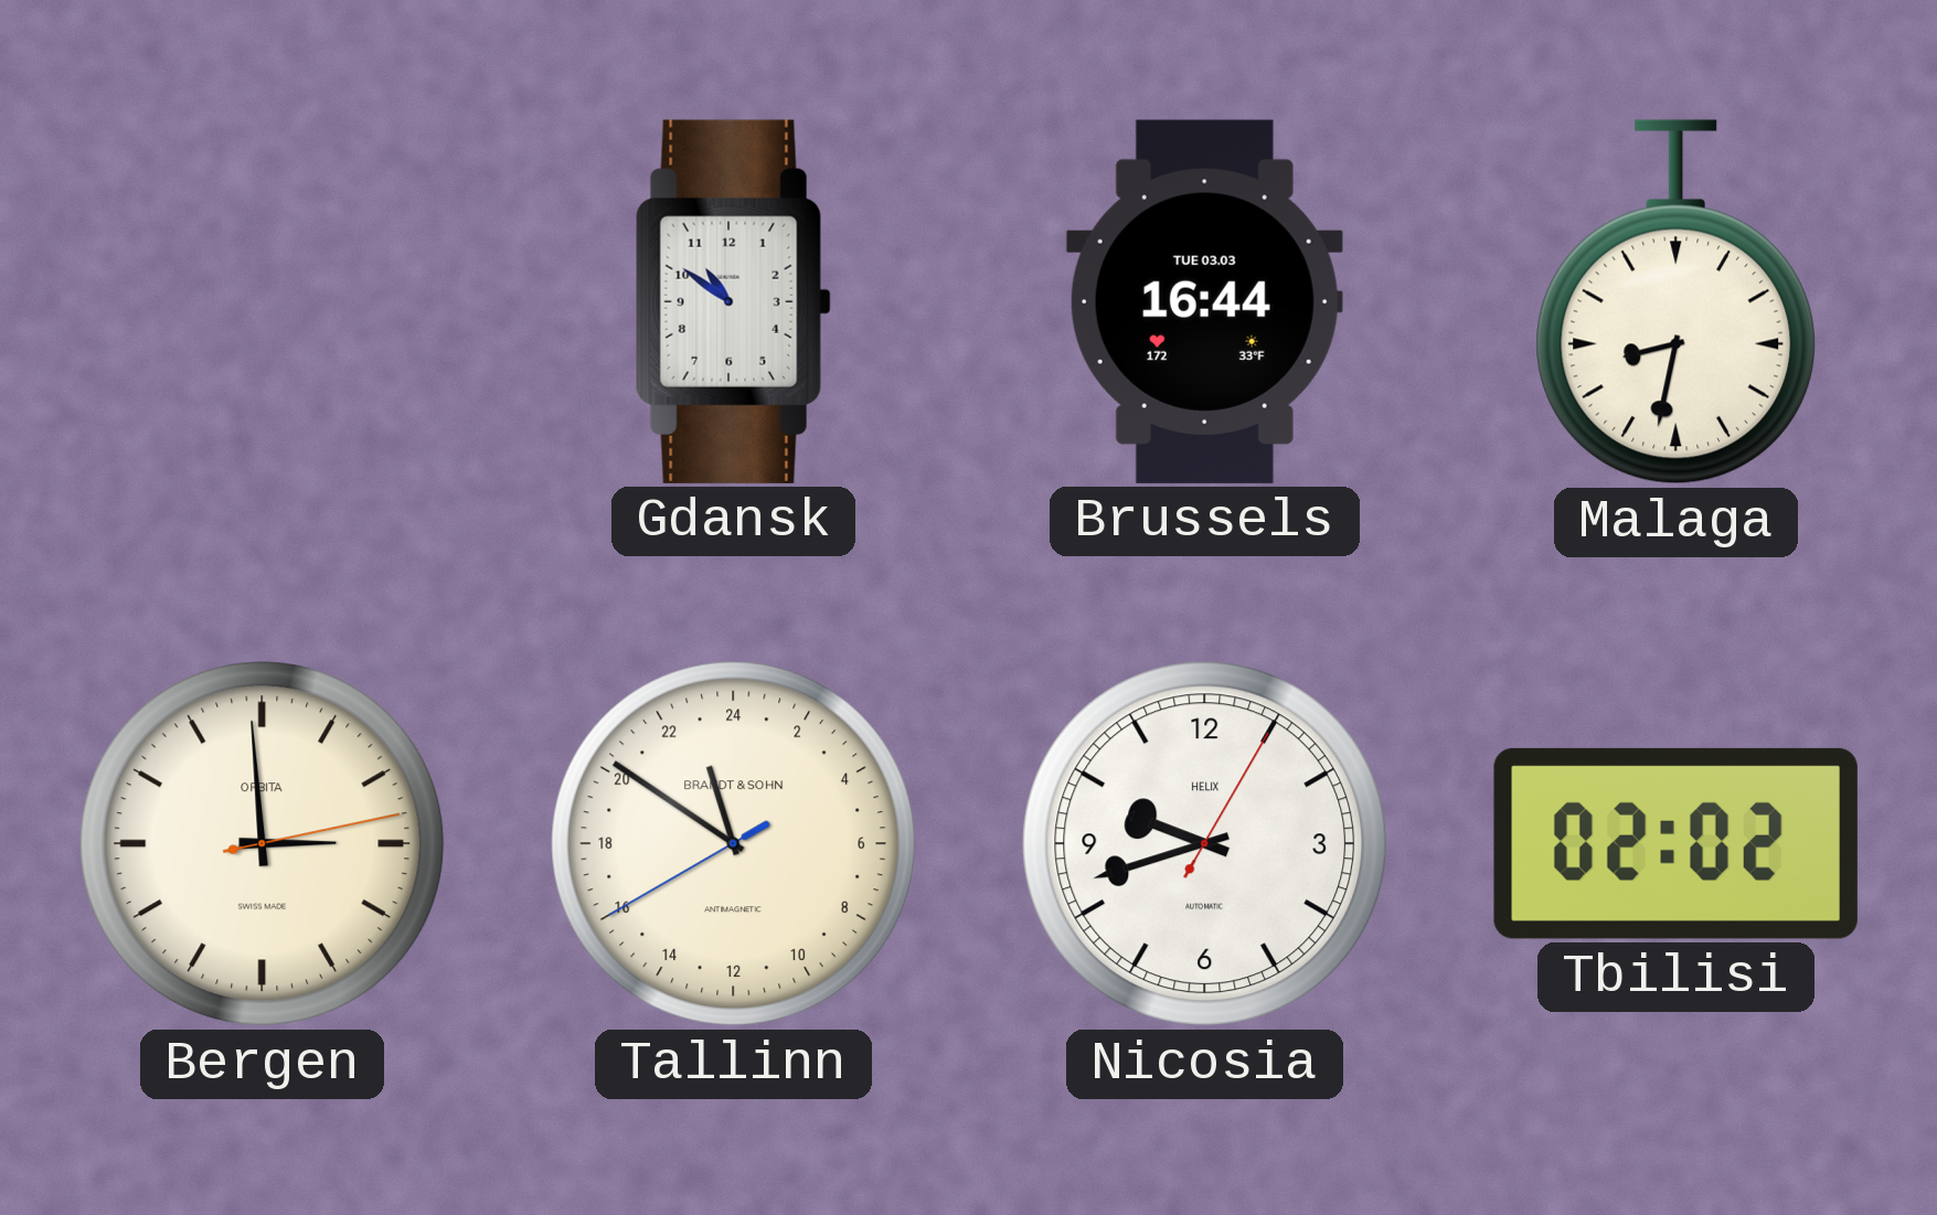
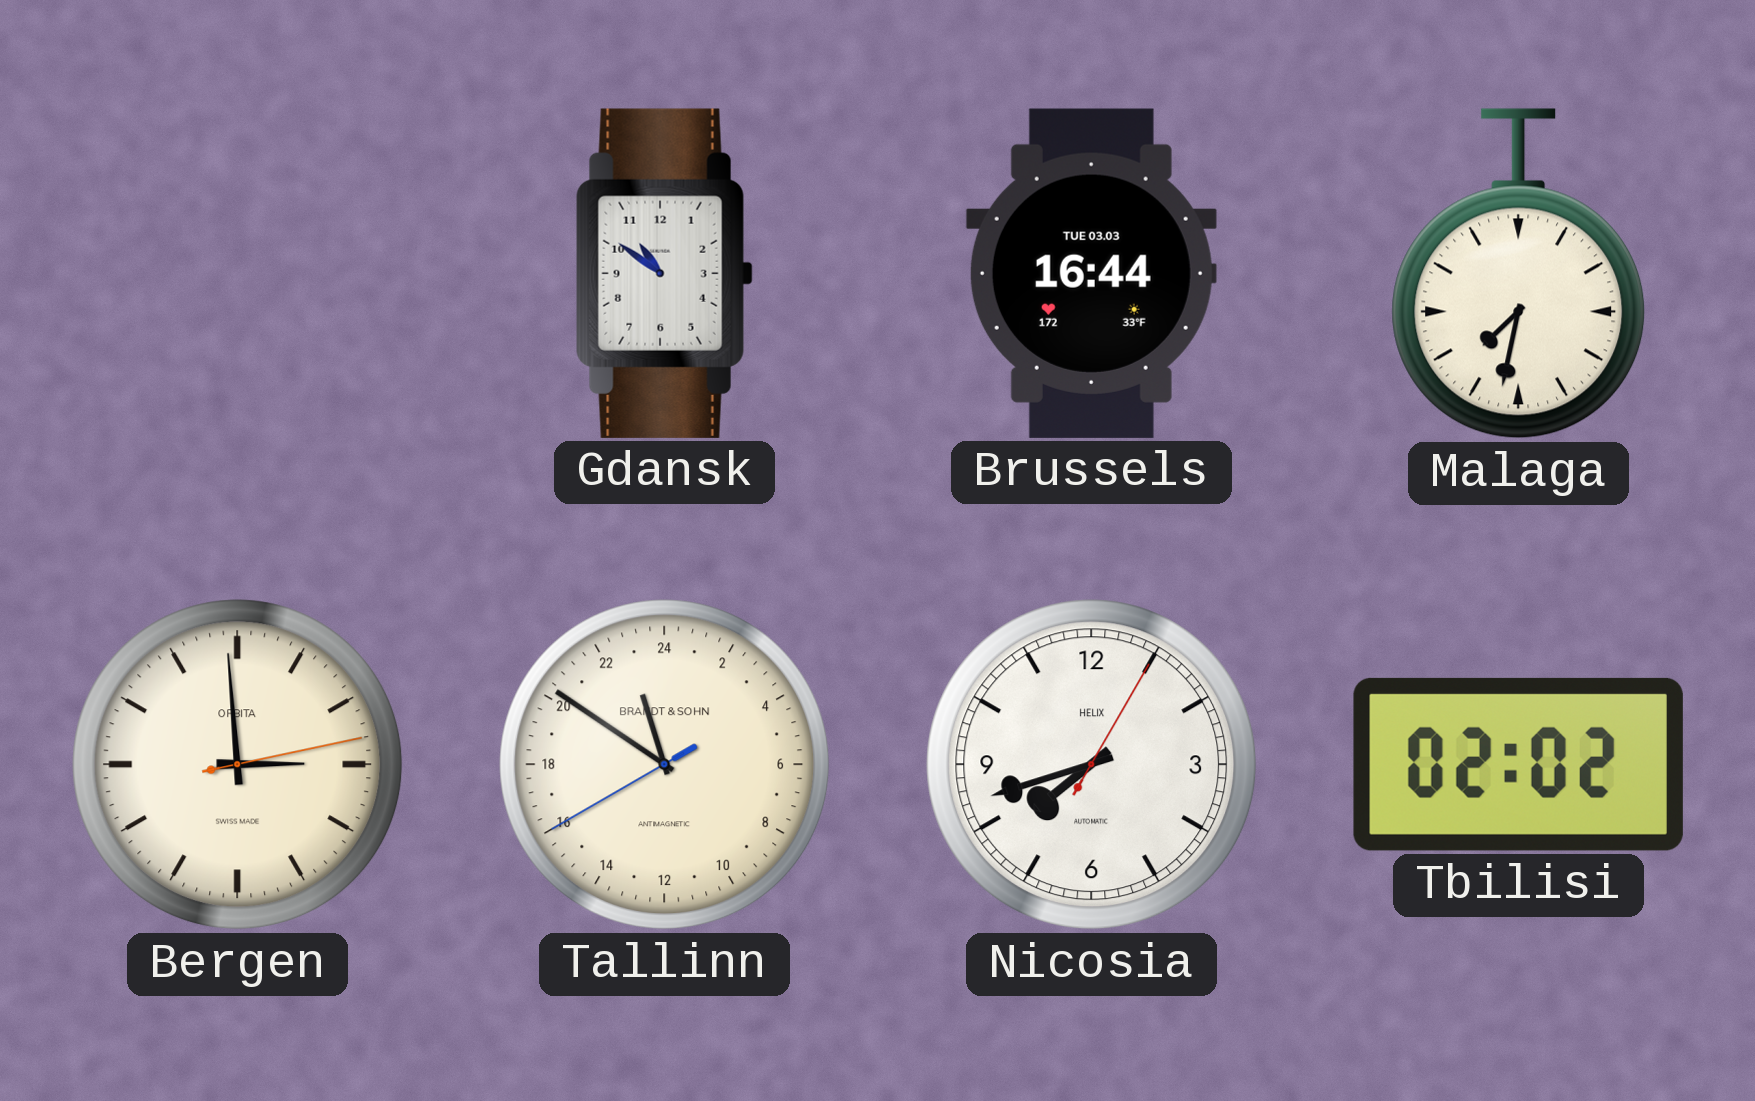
Malaga: 8:32 -> 7:32
Nicosia: 9:42 -> 7:42
